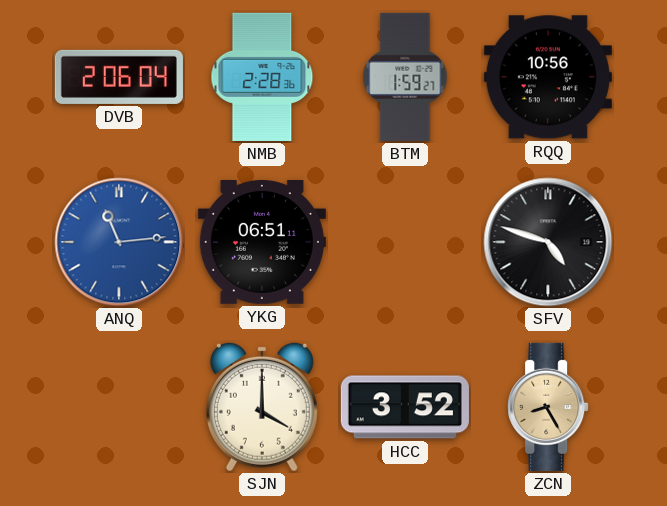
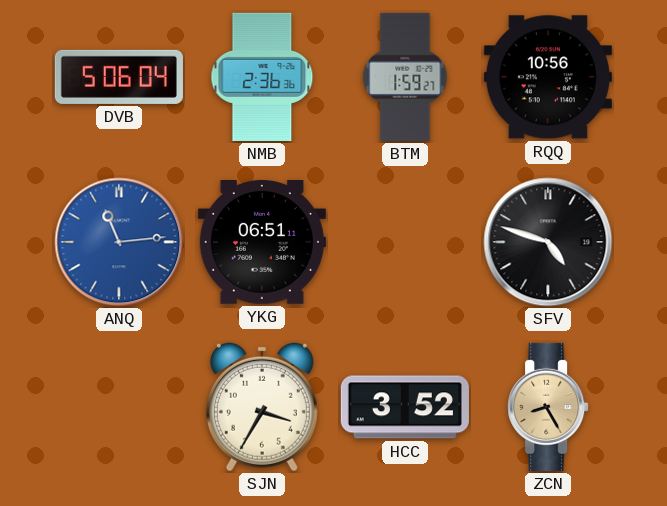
DVB: 2:06 -> 5:06
NMB: 2:28 -> 2:36
SJN: 4:00 -> 3:35
